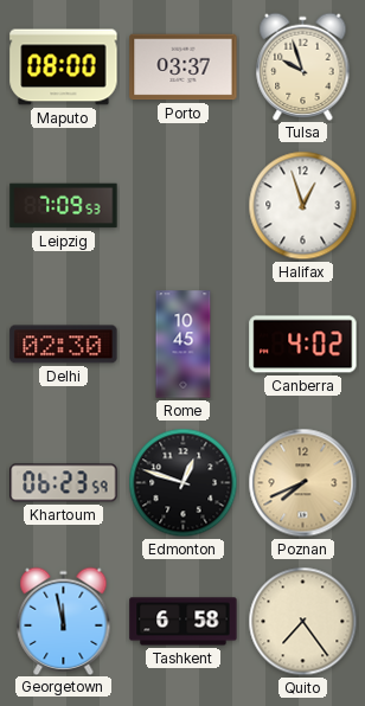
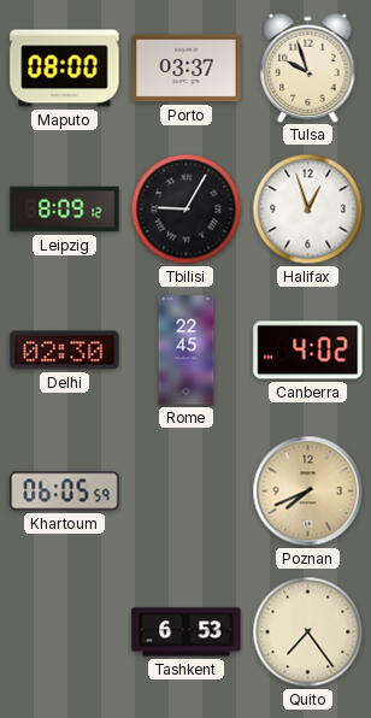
Leipzig: 7:09 -> 8:09
Tbilisi: none -> 9:05
Rome: 10:45 -> 22:45
Khartoum: 06:23 -> 06:05
Edmonton: 12:48 -> none
Georgetown: 11:58 -> none
Tashkent: 6:58 -> 6:53
